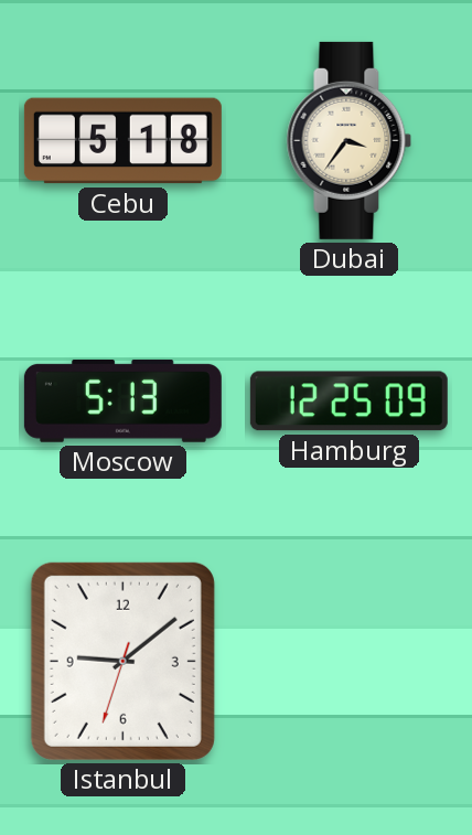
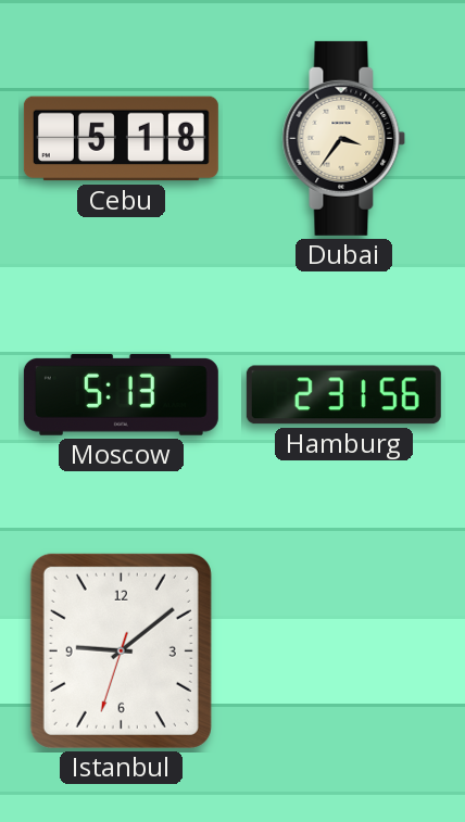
Hamburg: 12:25 -> 2:31
